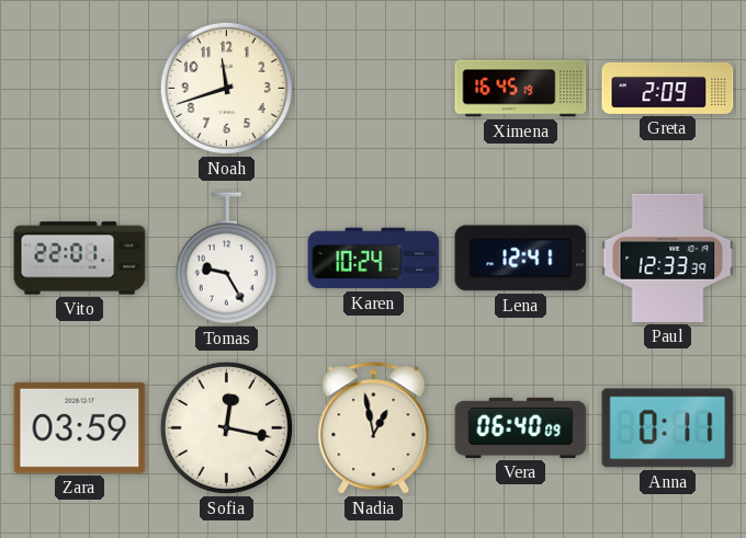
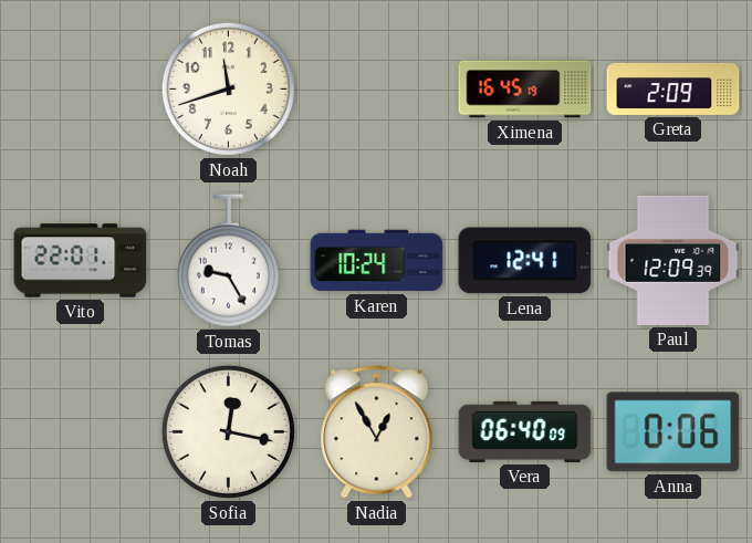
Paul: 12:33 -> 12:09
Zara: 03:59 -> none
Nadia: 12:58 -> 12:55
Anna: 0:11 -> 0:06
